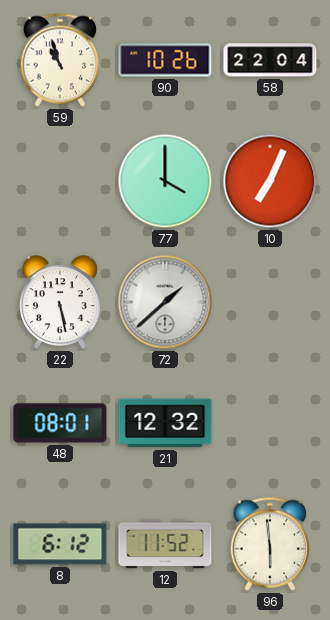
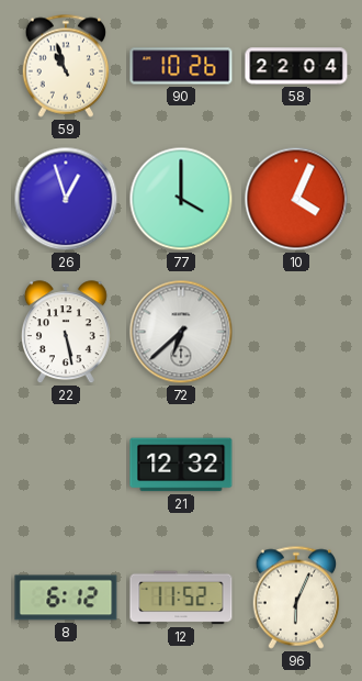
26: none -> 12:57
10: 7:04 -> 4:04
72: 1:38 -> 6:38
48: 08:01 -> none
96: 5:59 -> 6:04
